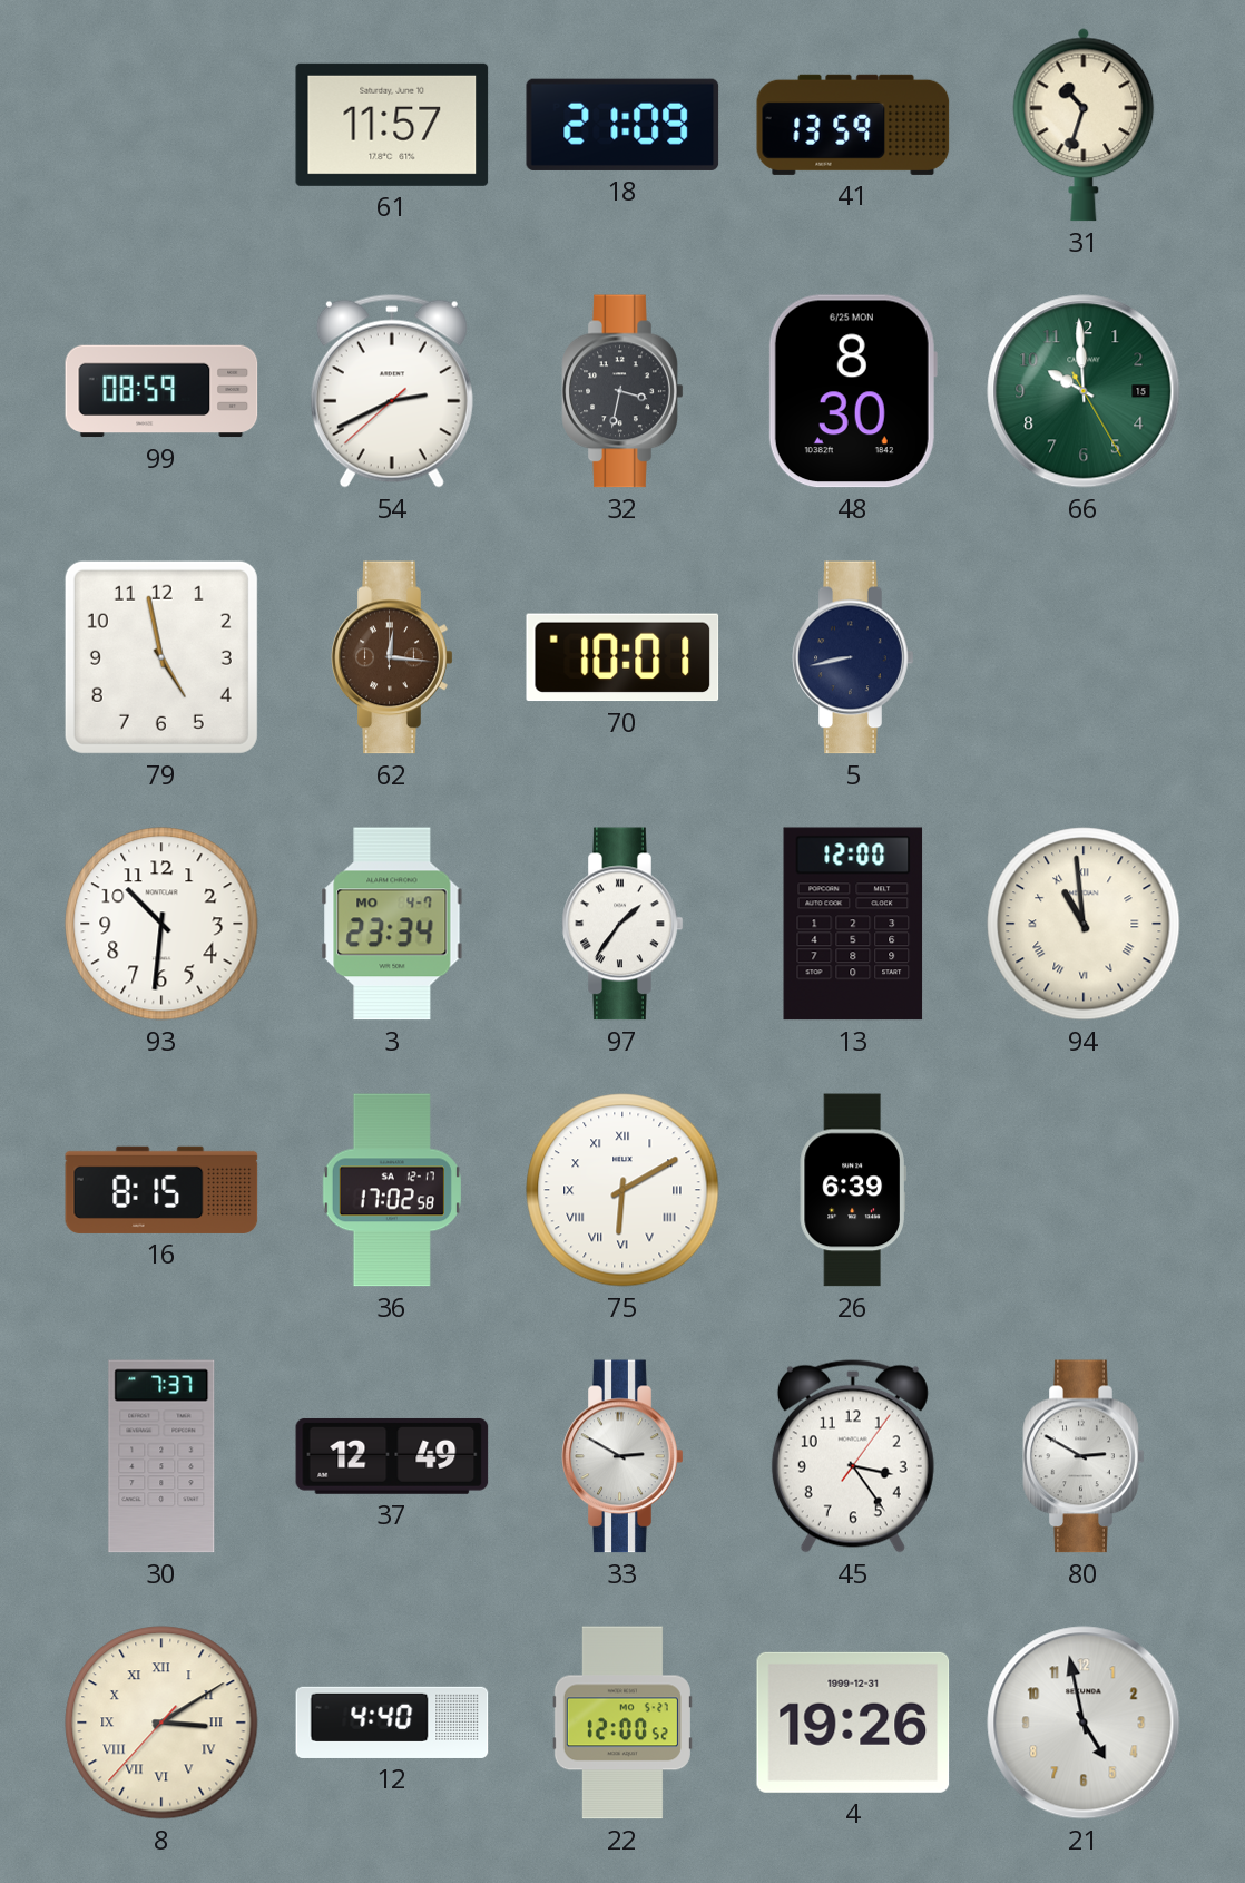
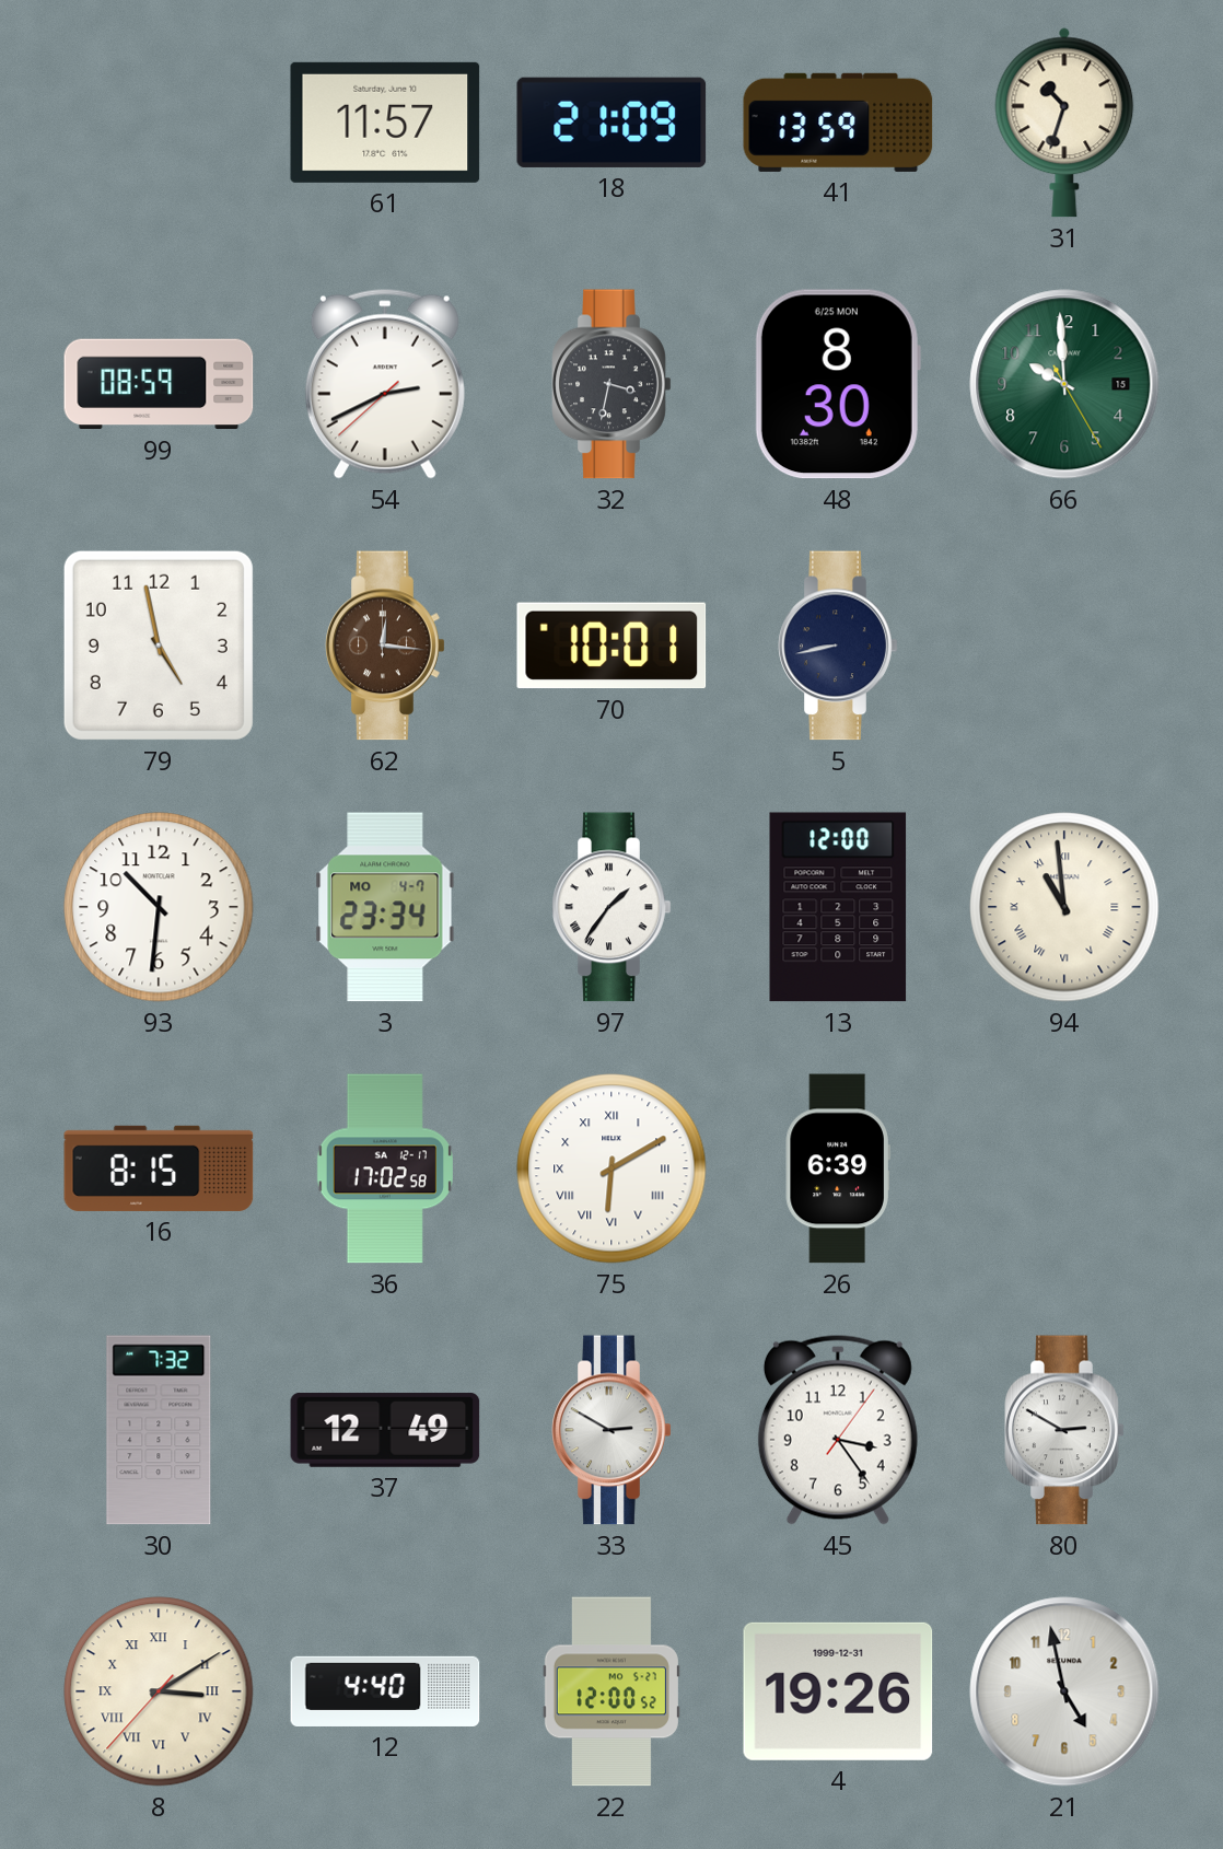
30: 7:37 -> 7:32
